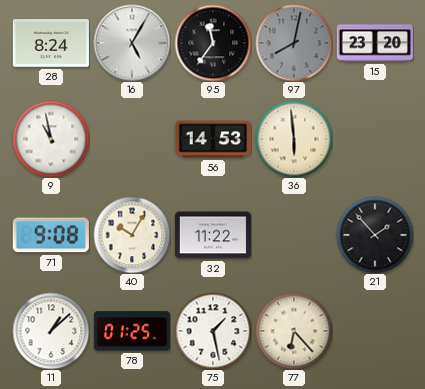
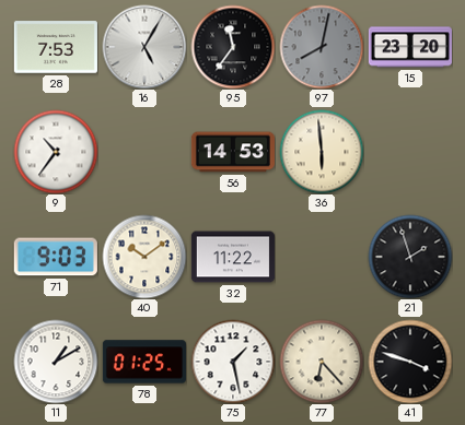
28: 8:24 -> 7:53
9: 10:58 -> 10:36
71: 9:08 -> 9:03
40: 10:05 -> 10:09
21: 1:53 -> 1:57
11: 1:08 -> 1:10
41: none -> 3:48
